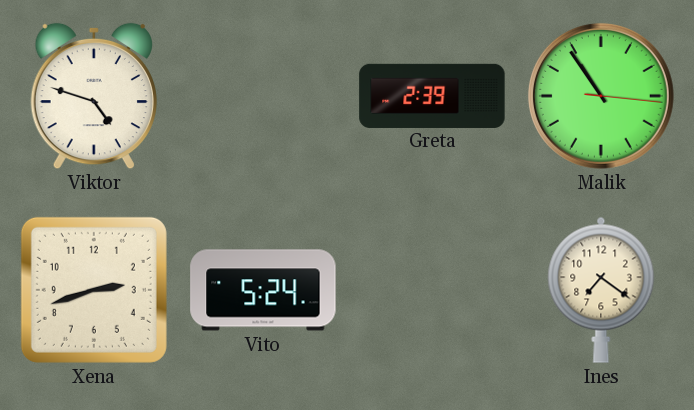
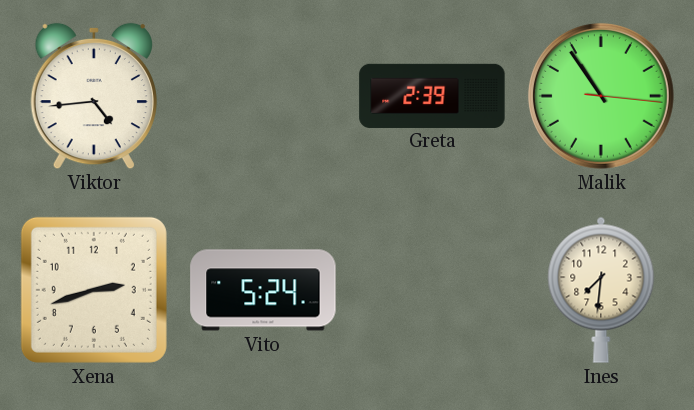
Viktor: 4:48 -> 4:44
Ines: 7:21 -> 7:31
